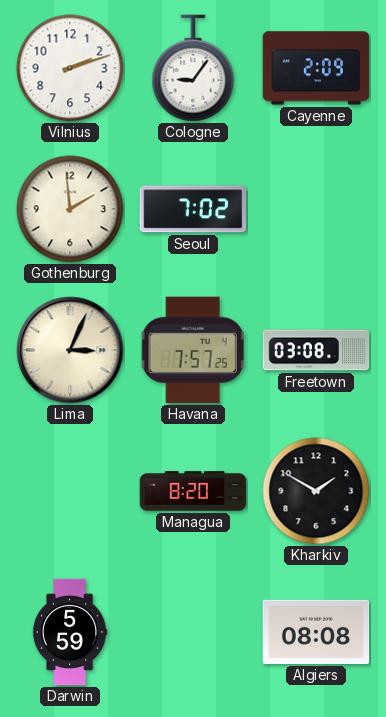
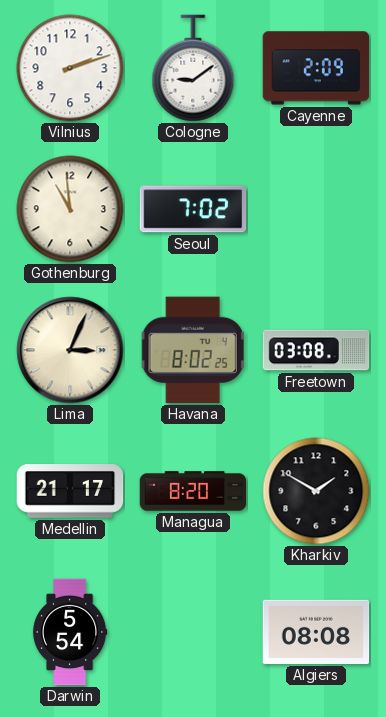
Cologne: 9:06 -> 9:09
Gothenburg: 1:59 -> 10:59
Havana: 7:57 -> 8:02
Medellin: none -> 21:17
Darwin: 5:59 -> 5:54
